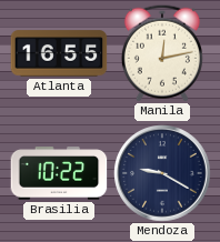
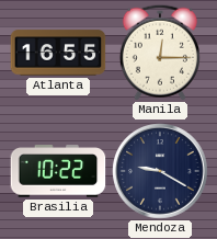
Manila: 12:13 -> 12:15
